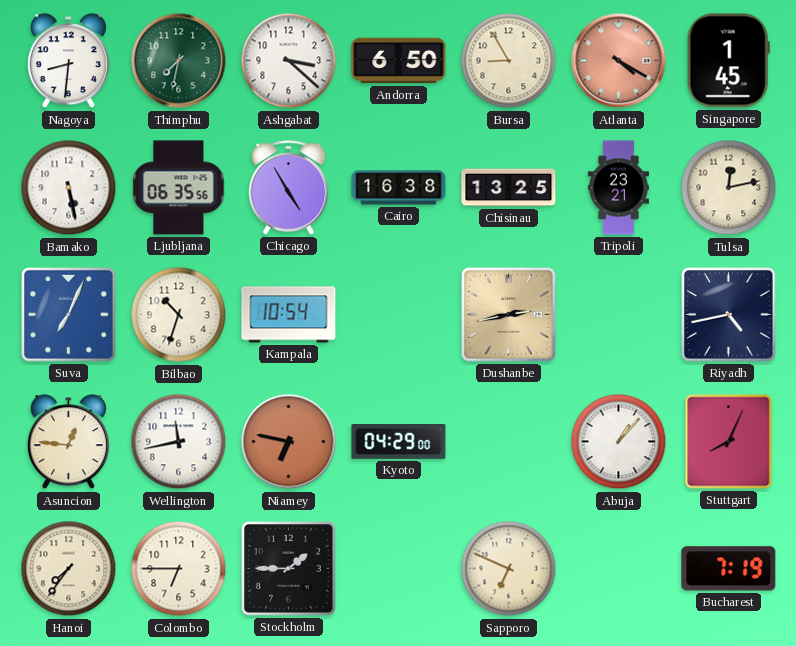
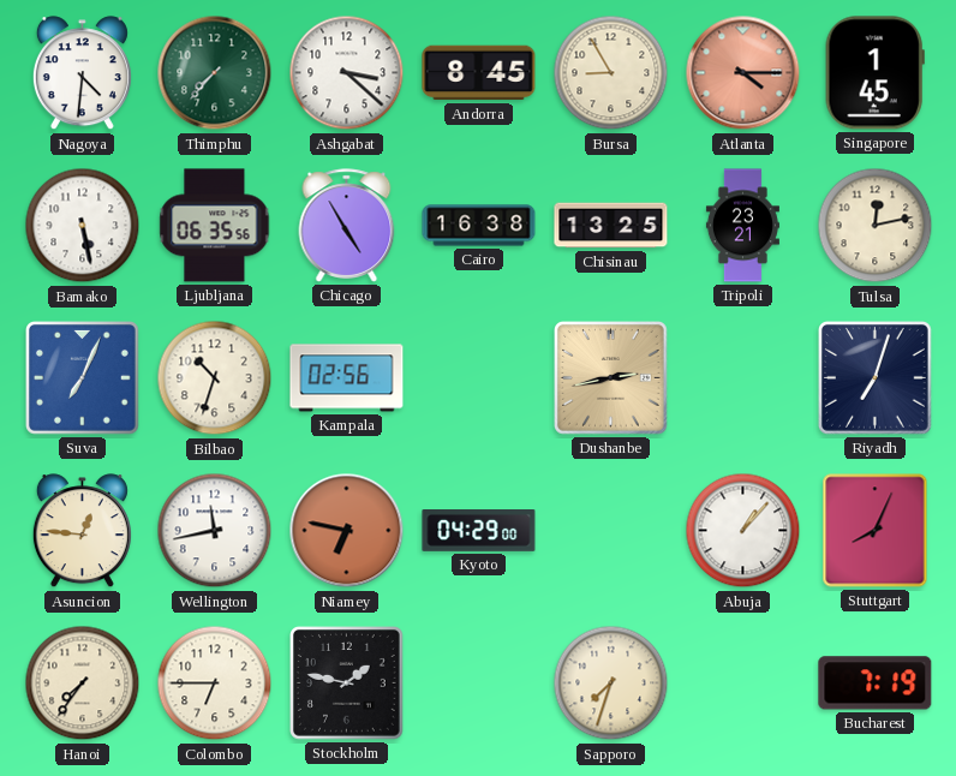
Nagoya: 8:31 -> 4:31
Thimphu: 7:32 -> 7:37
Andorra: 6:50 -> 8:45
Atlanta: 4:20 -> 4:15
Kampala: 10:54 -> 02:56
Riyadh: 4:43 -> 7:03
Stockholm: 1:45 -> 1:47
Sapporo: 6:49 -> 7:33
